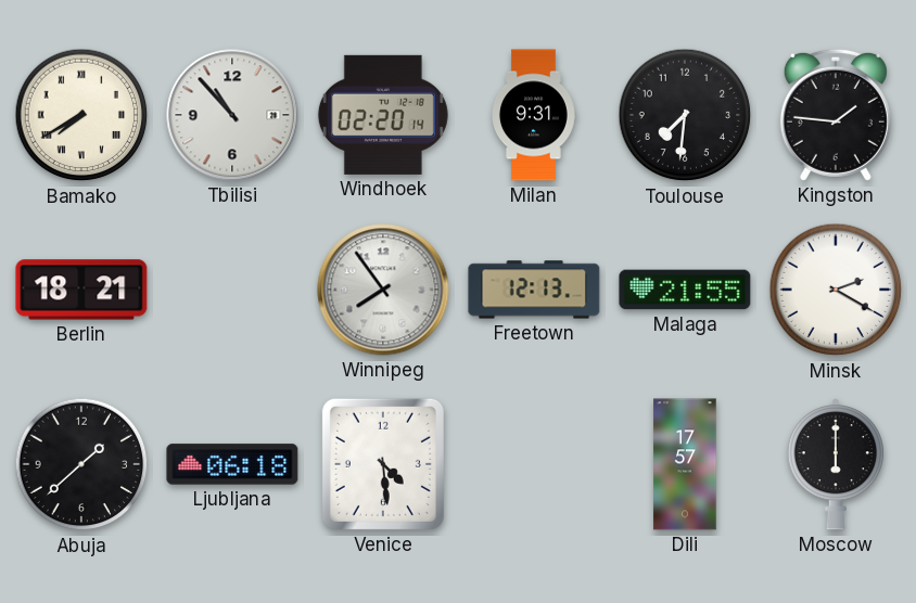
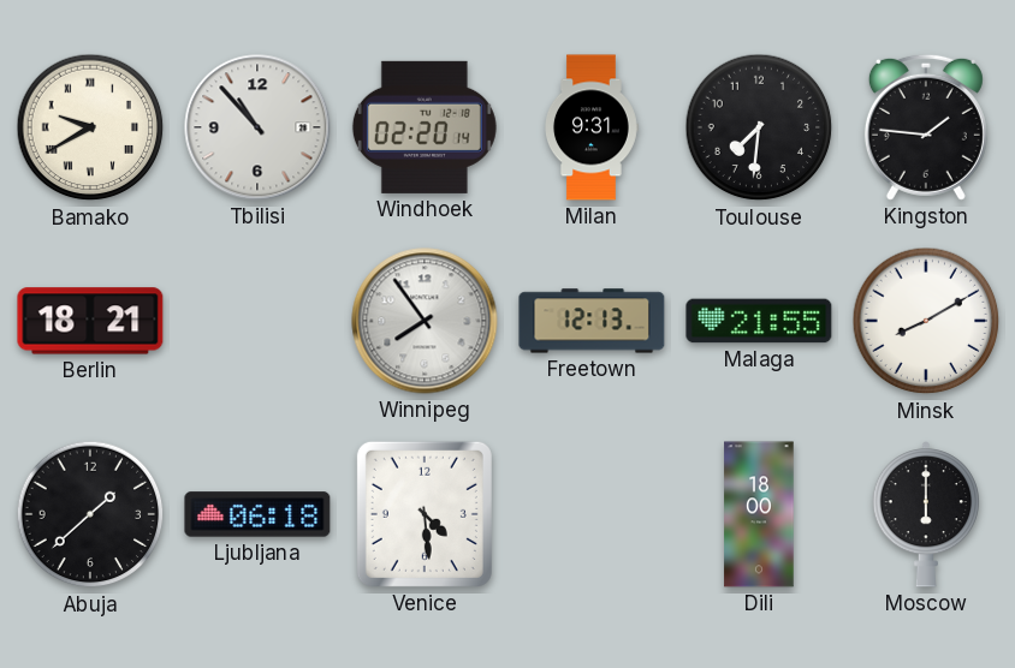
Bamako: 7:40 -> 9:40
Minsk: 2:20 -> 8:10
Dili: 17:57 -> 18:00
